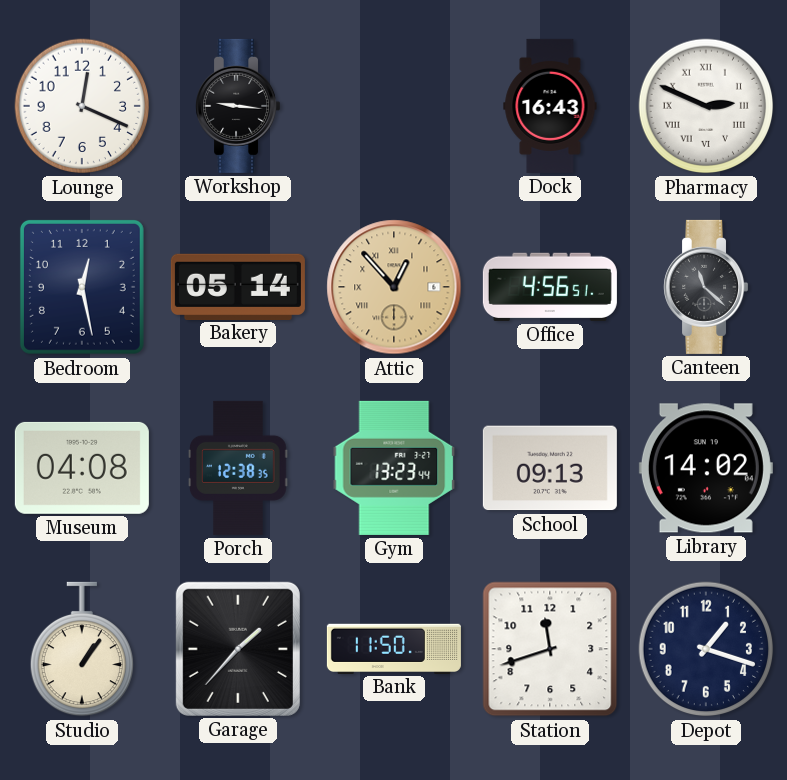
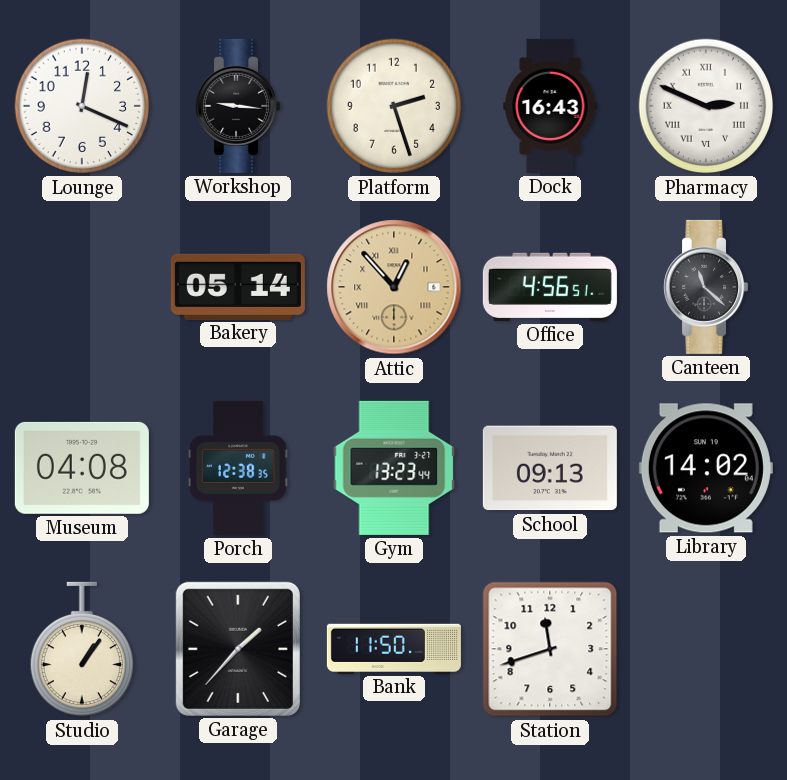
Platform: none -> 2:27
Bedroom: 12:28 -> none
Depot: 1:18 -> none
